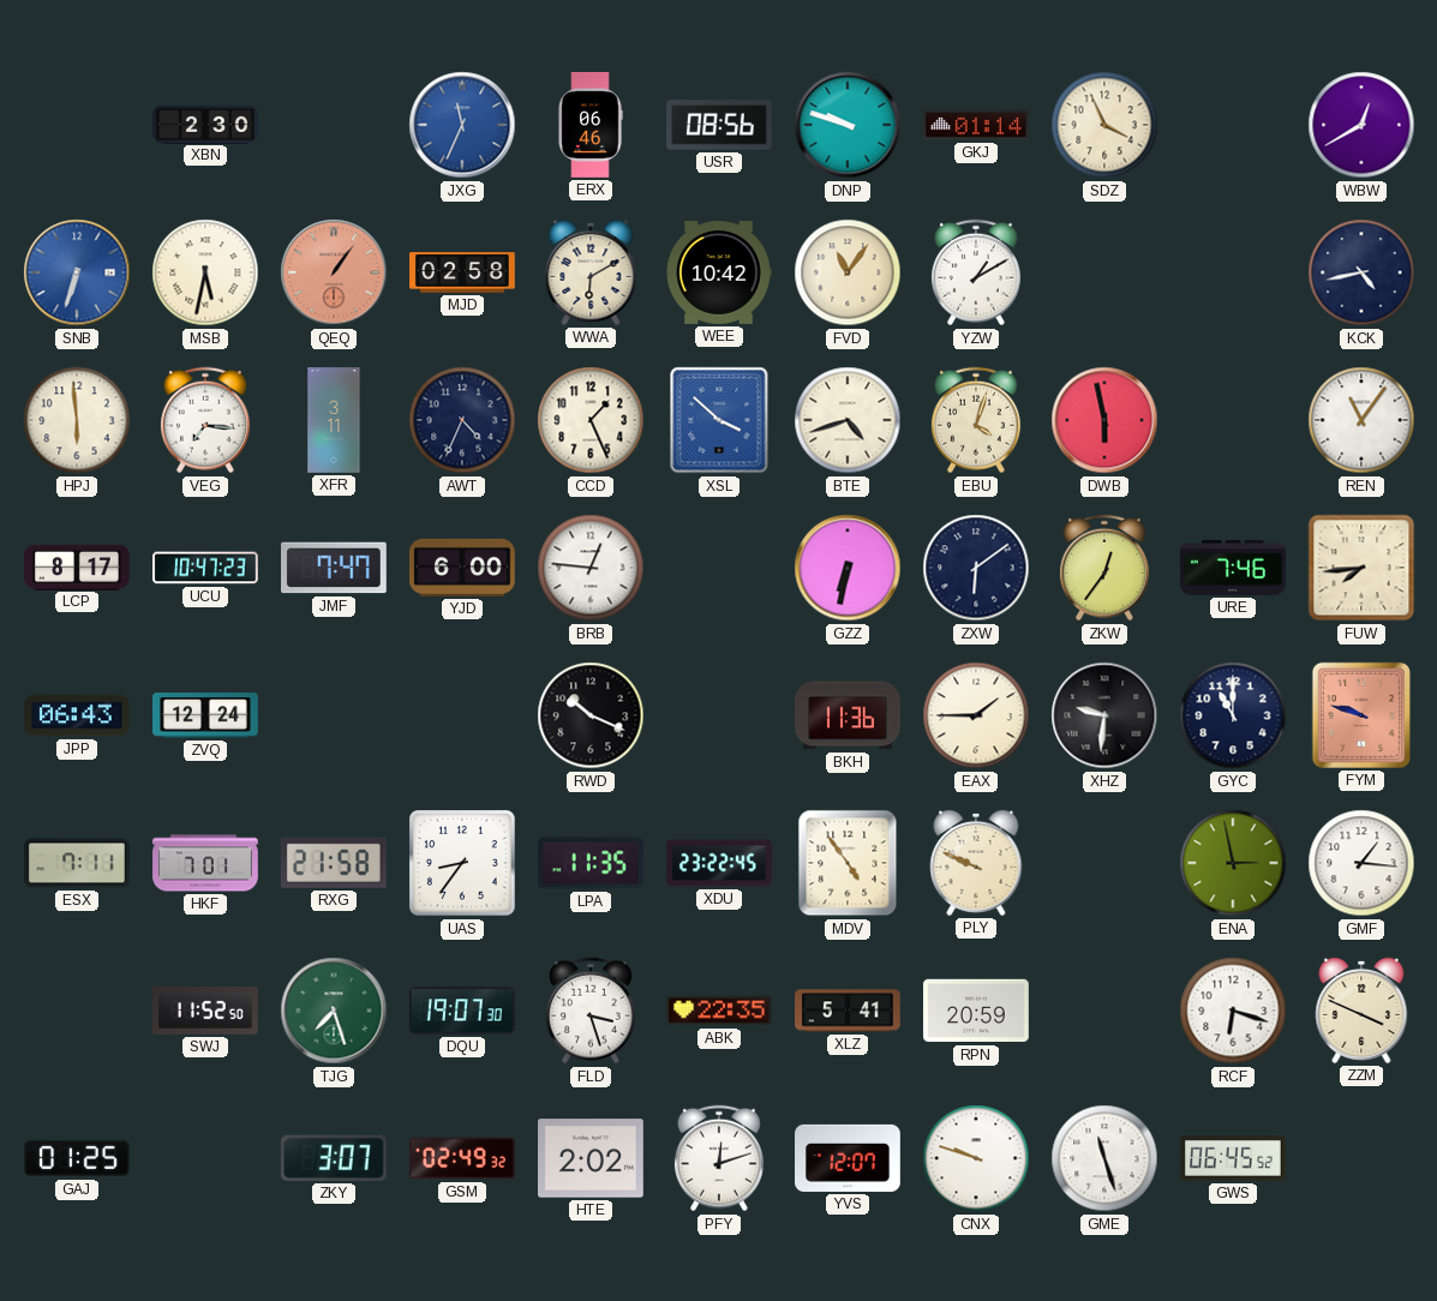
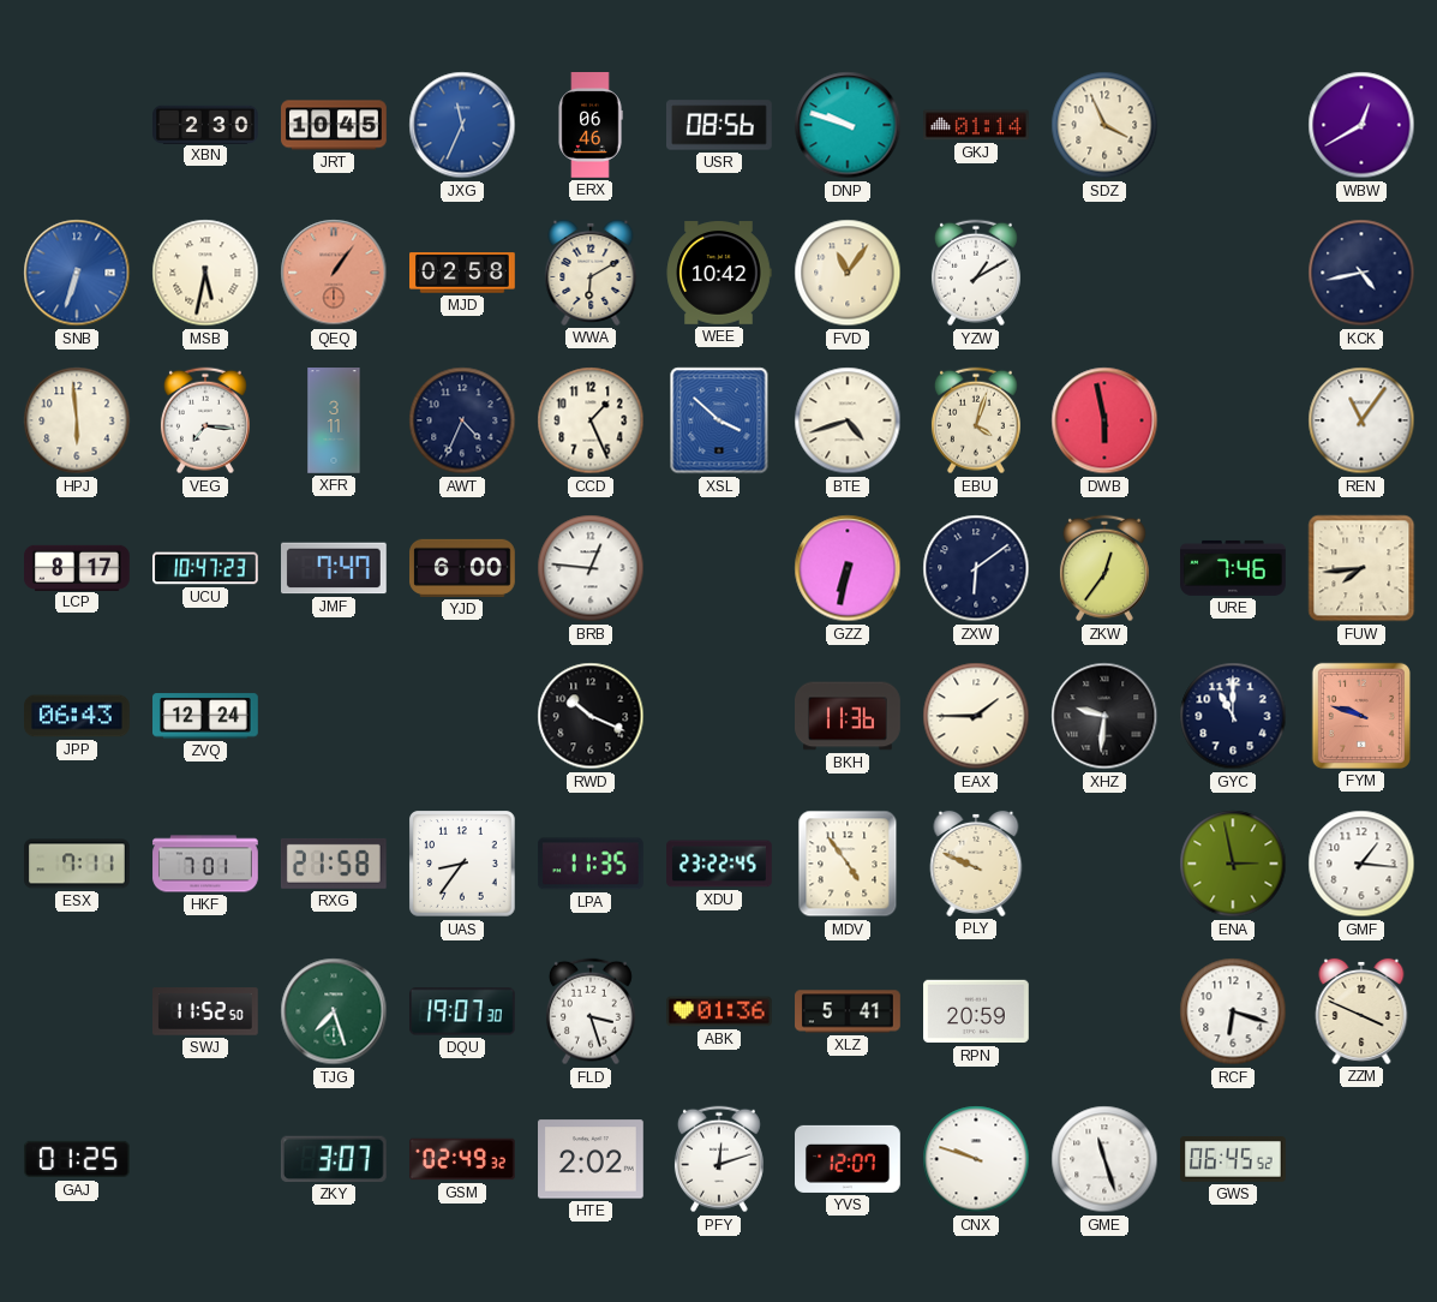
JRT: none -> 10:45
ABK: 22:35 -> 01:36
